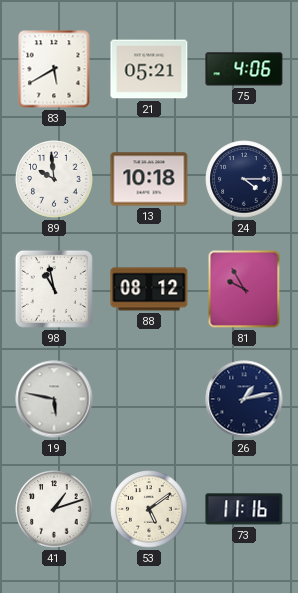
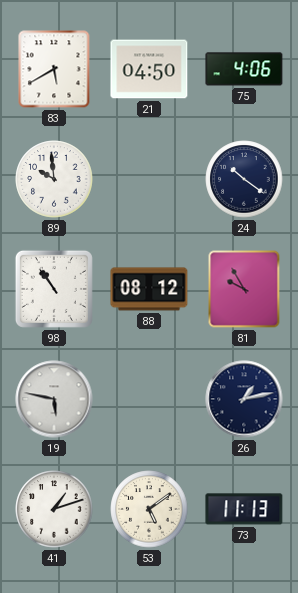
21: 05:21 -> 04:50
13: 10:18 -> none
24: 4:15 -> 10:21
98: 10:58 -> 10:54
73: 11:16 -> 11:13
